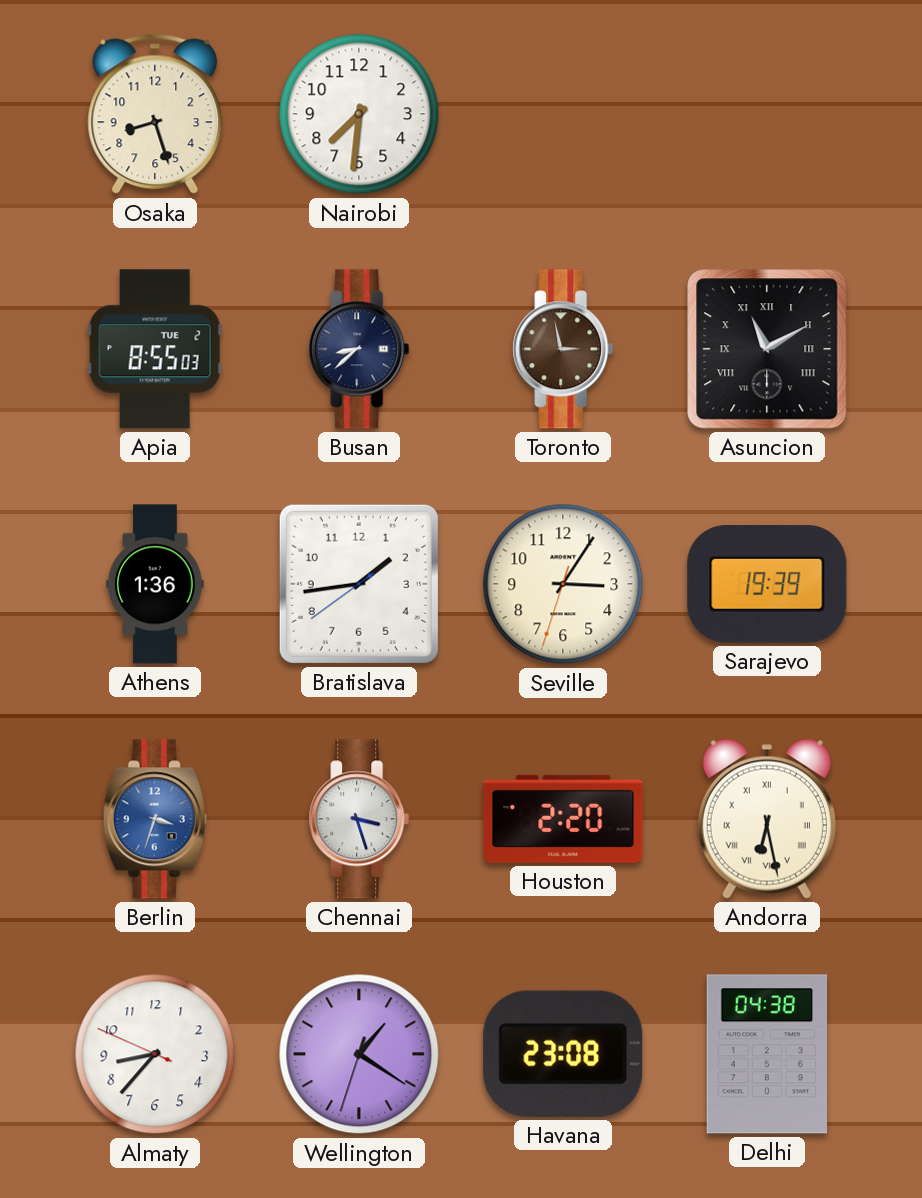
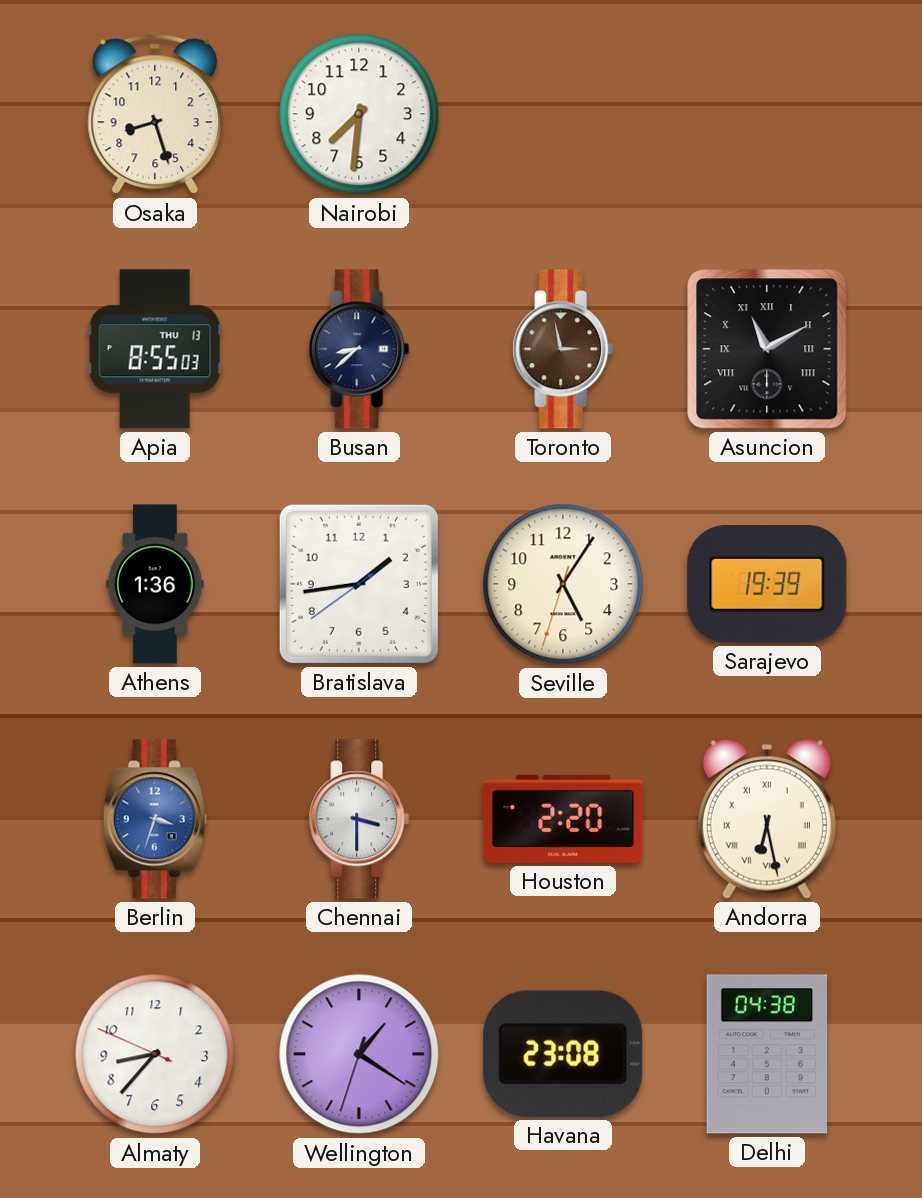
Apia date: TUE 2 -> THU 13
Seville: 3:05 -> 5:05
Chennai: 3:27 -> 3:30
